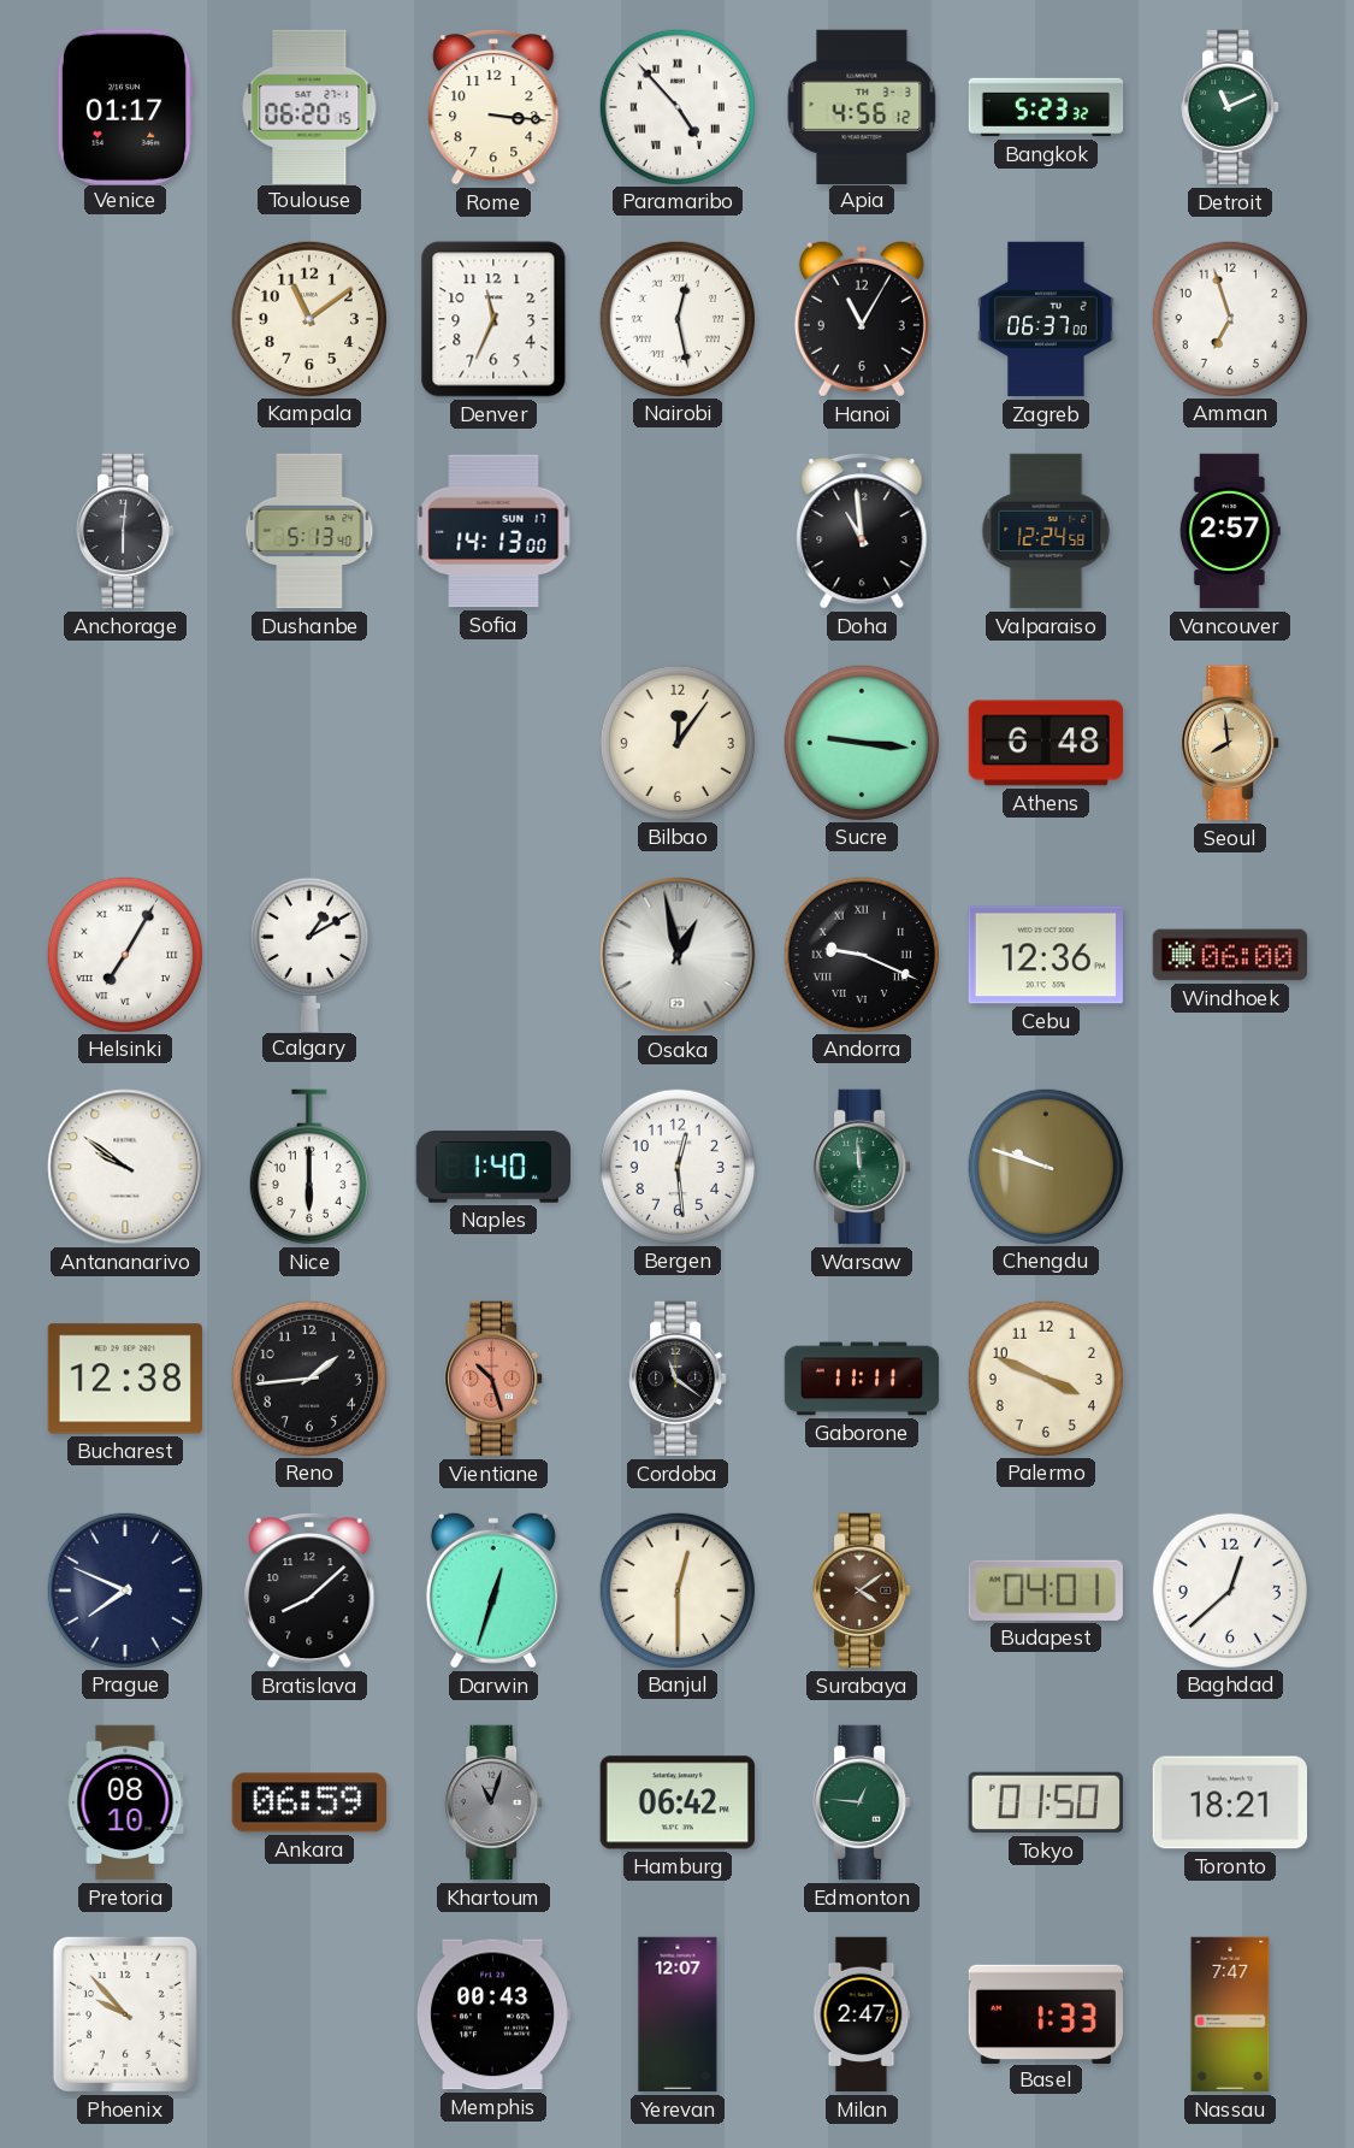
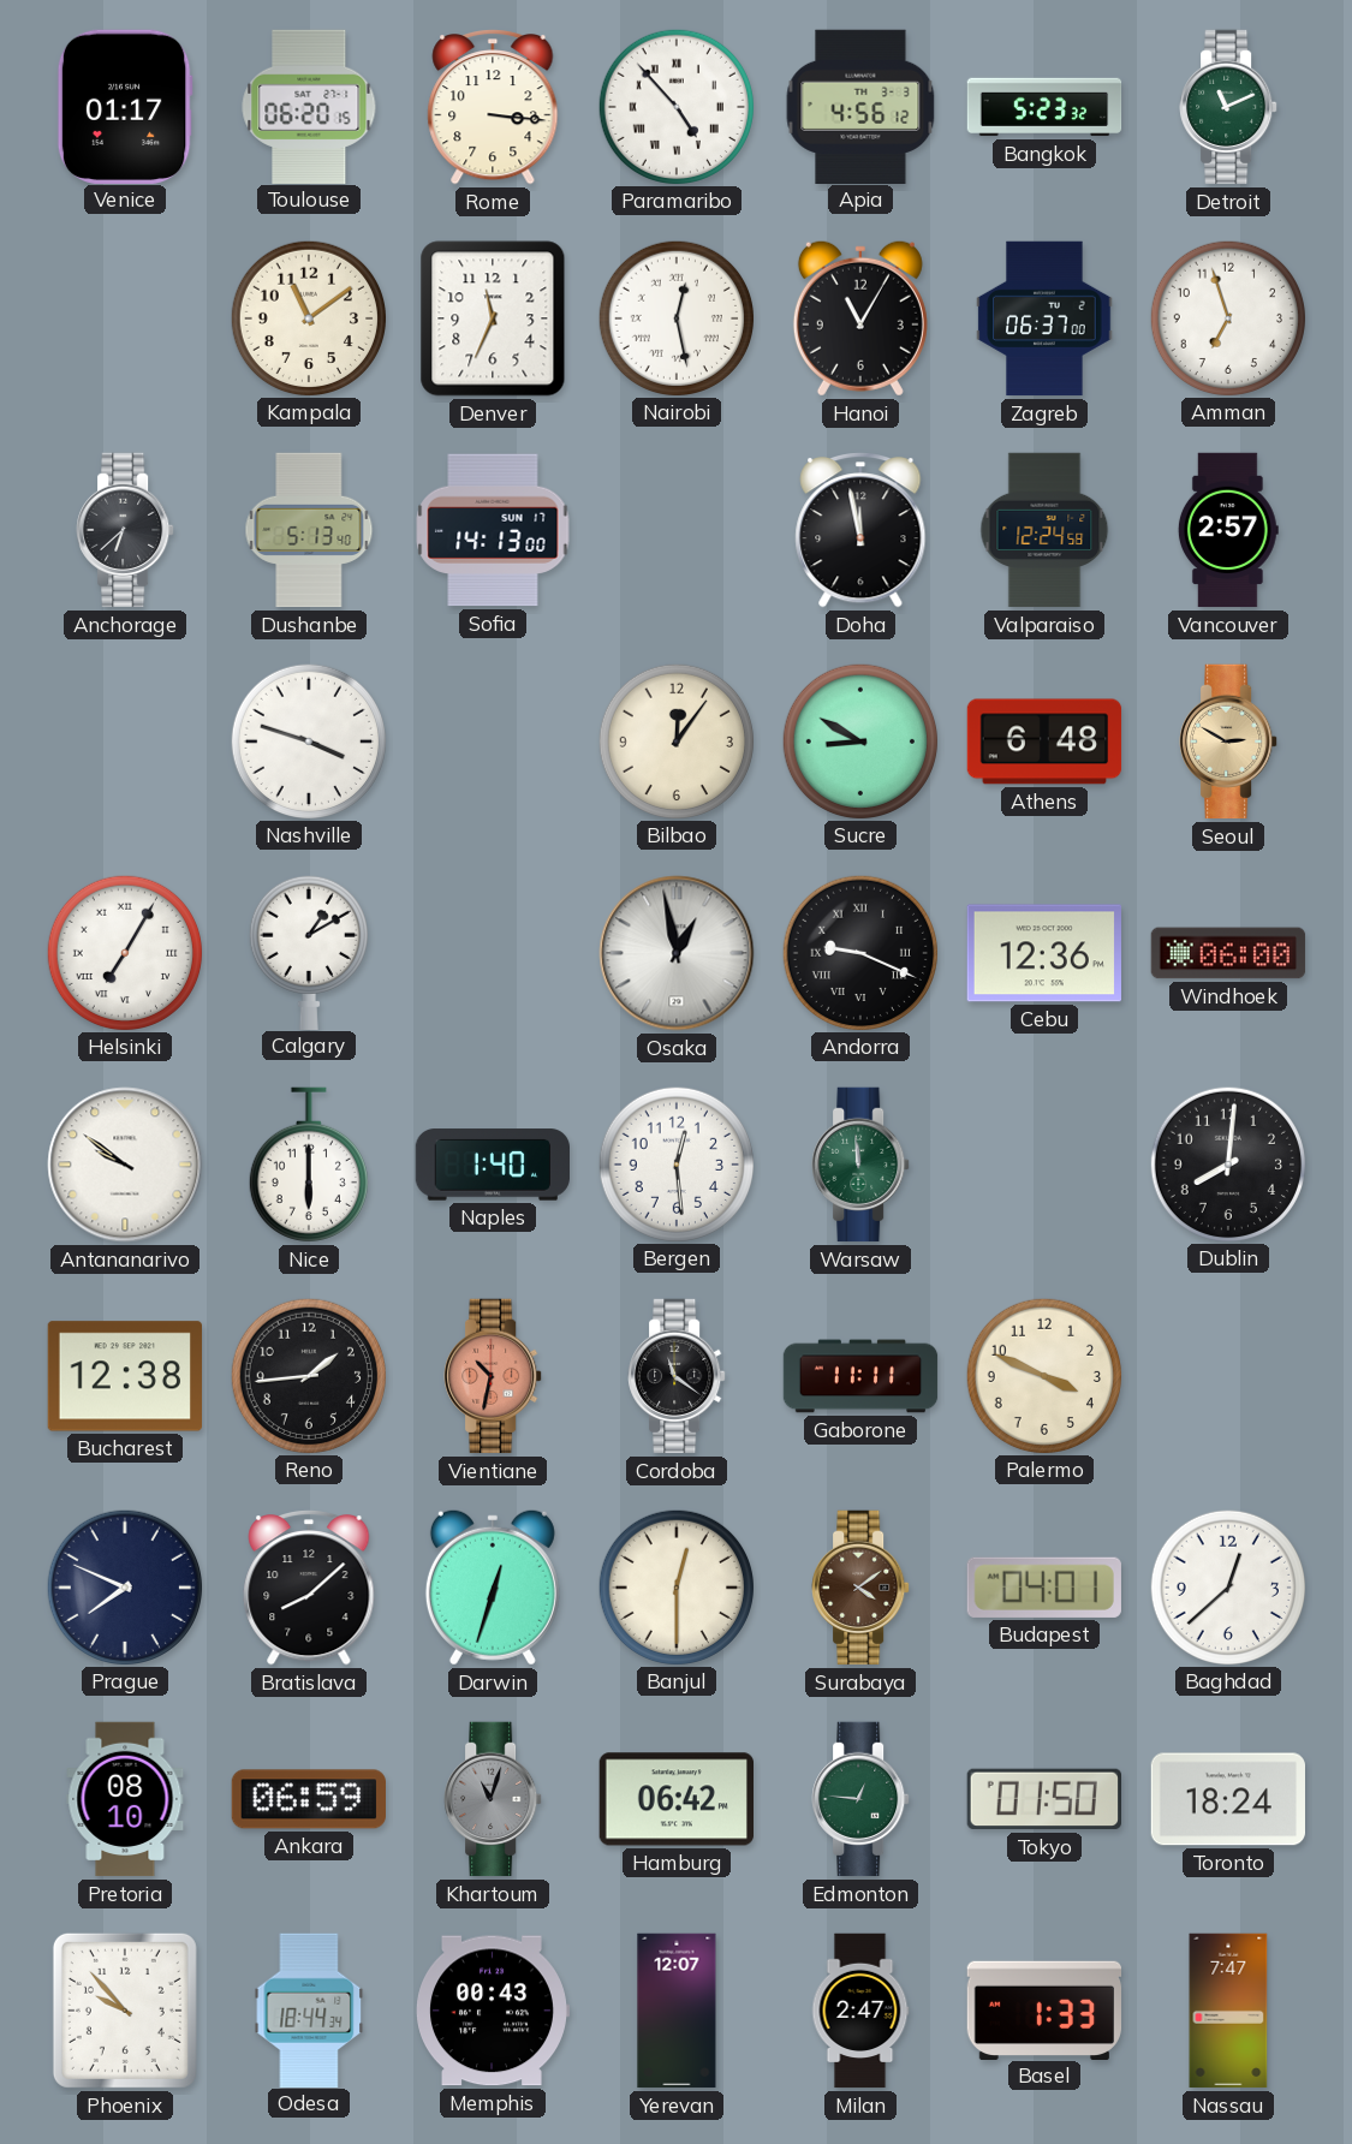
Anchorage: 6:01 -> 6:38
Doha: 10:59 -> 11:58
Nashville: none -> 3:48
Sucre: 9:16 -> 8:50
Seoul: 7:59 -> 2:50
Chengdu: 9:48 -> none
Dublin: none -> 8:01
Vientiane: 10:27 -> 10:32
Toronto: 18:21 -> 18:24
Odesa: none -> 18:44
